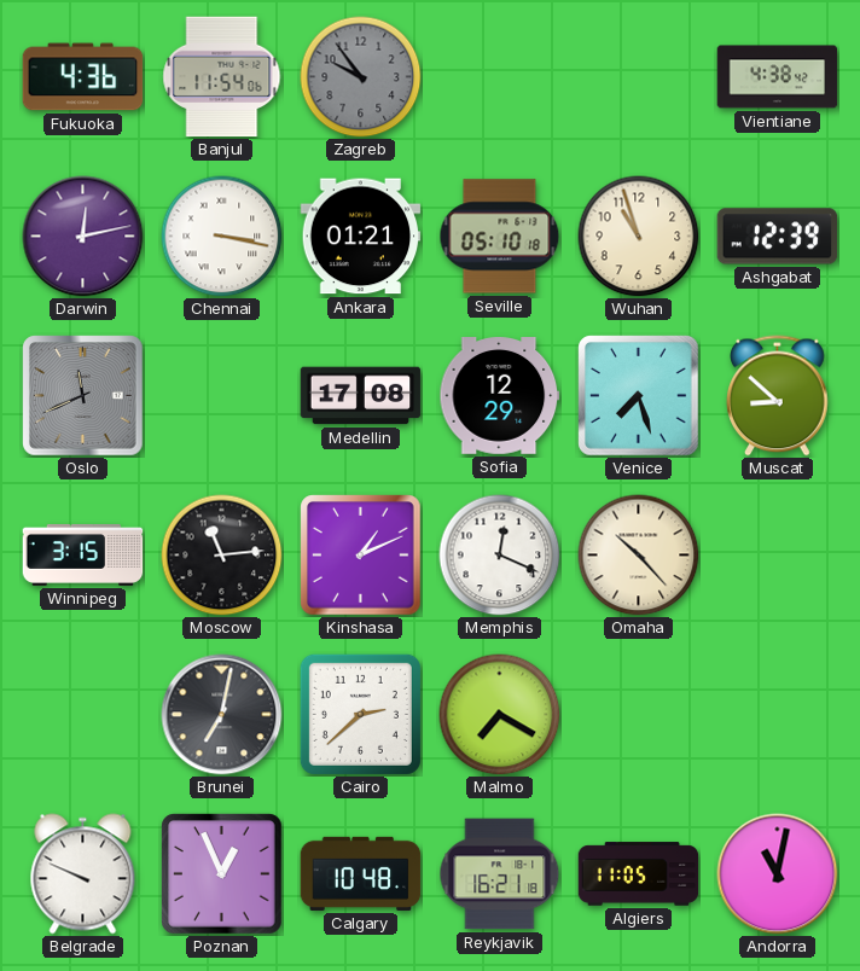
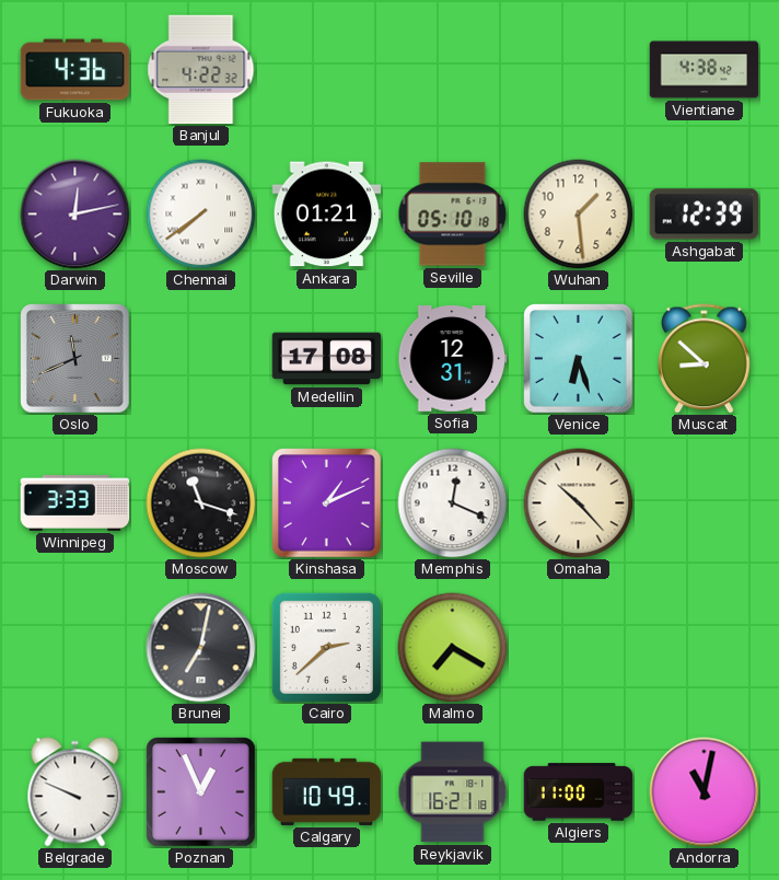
Banjul: 11:54 -> 4:22
Zagreb: 9:54 -> none
Chennai: 3:17 -> 7:39
Wuhan: 10:57 -> 1:29
Sofia: 12:29 -> 12:31
Venice: 7:27 -> 6:27
Winnipeg: 3:15 -> 3:33
Moscow: 11:14 -> 11:18
Calgary: 10:48 -> 10:49
Algiers: 11:05 -> 11:00
